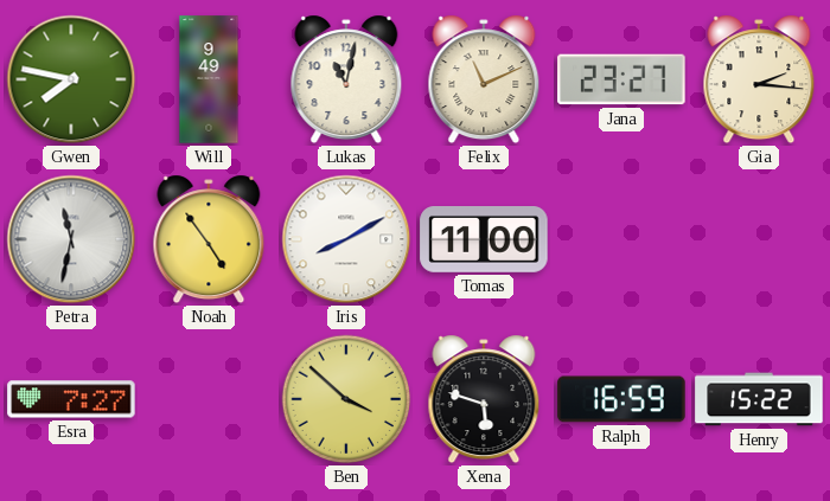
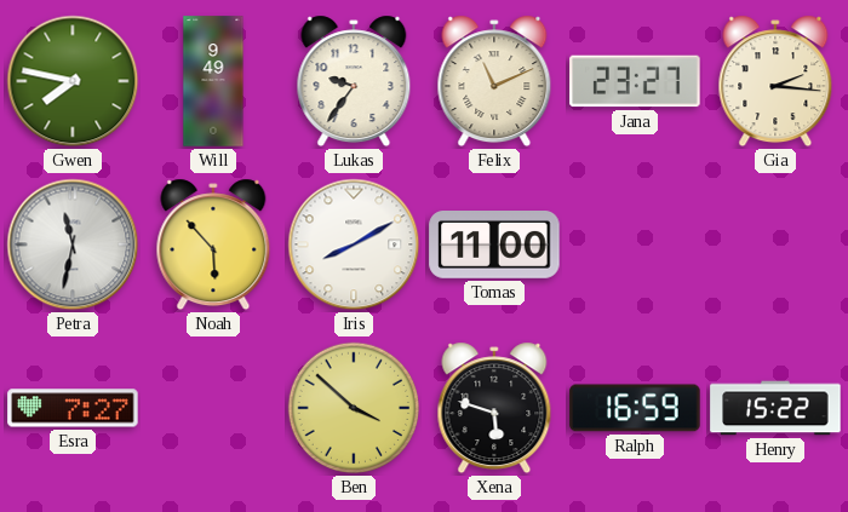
Lukas: 11:02 -> 9:36
Noah: 4:54 -> 5:53
